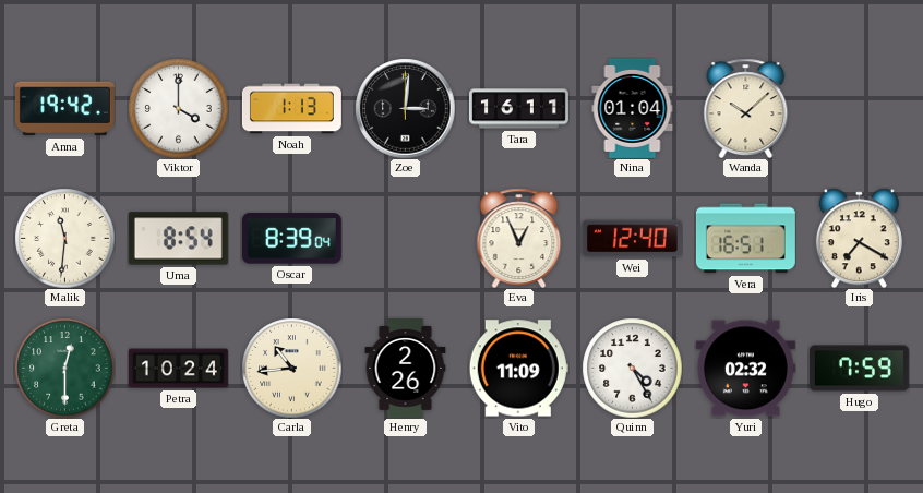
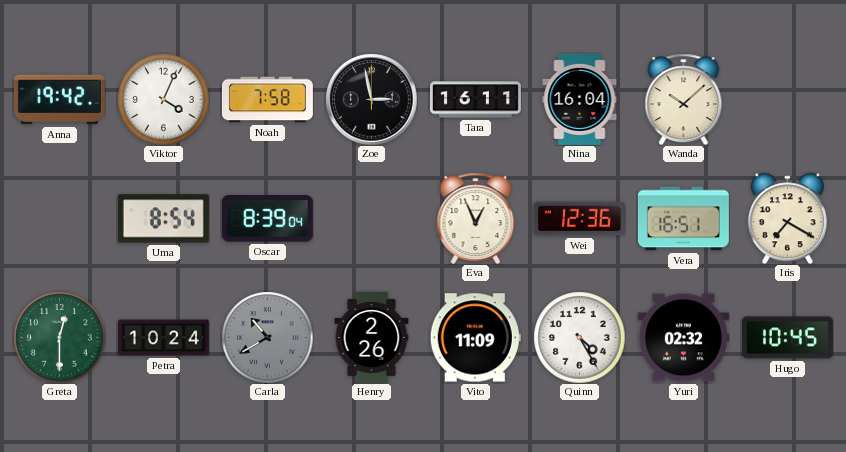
Viktor: 4:00 -> 4:04
Noah: 1:13 -> 7:58
Zoe: 3:01 -> 2:58
Nina: 01:04 -> 16:04
Malik: 11:31 -> none
Wei: 12:40 -> 12:36
Carla: 10:44 -> 10:40
Carla dial: cream -> grey
Hugo: 7:59 -> 10:45
